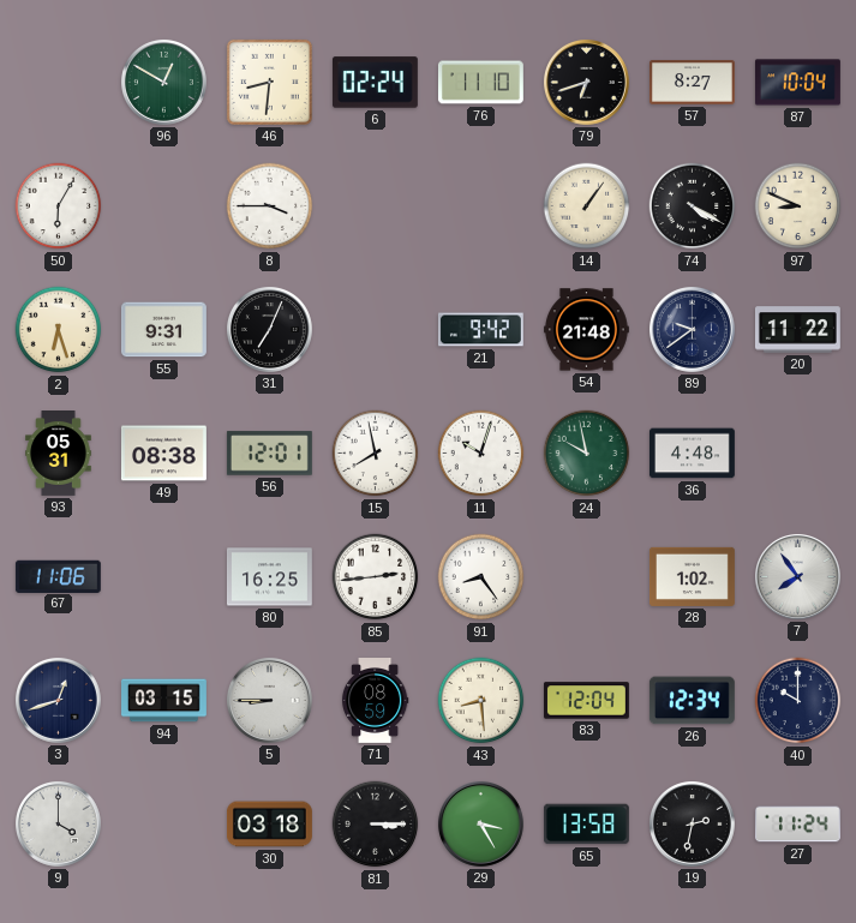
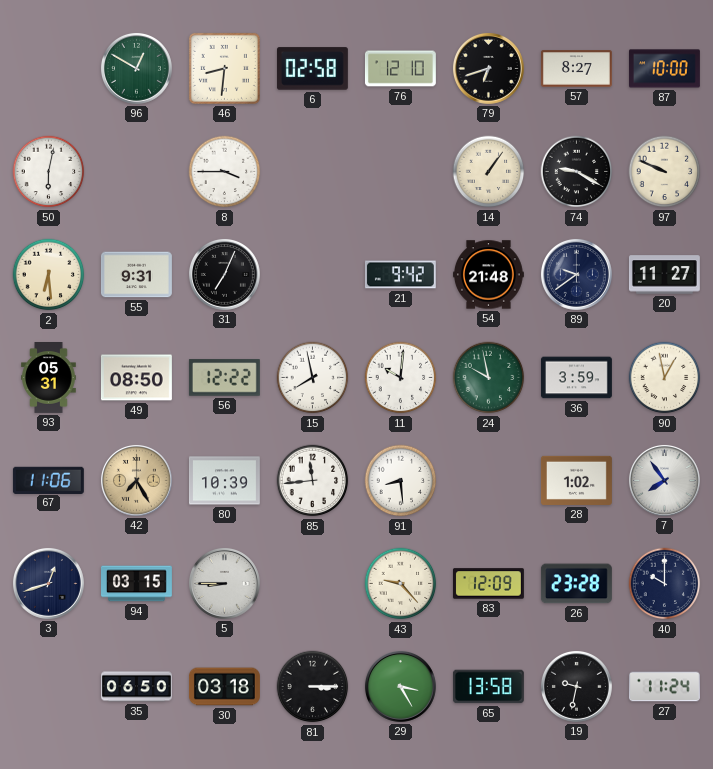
6: 02:24 -> 02:58
76: 11:10 -> 12:10
87: 10:04 -> 10:00
50: 6:05 -> 6:02
74: 4:20 -> 9:20
97: 8:49 -> 9:49
2: 6:27 -> 6:29
20: 11:22 -> 11:27
49: 08:38 -> 08:50
56: 12:01 -> 12:22
11: 10:03 -> 10:01
36: 4:48 -> 3:59
90: none -> 12:58
42: none -> 7:25
80: 16:25 -> 10:39
85: 2:44 -> 11:44
91: 8:24 -> 8:29
71: 08:59 -> none
43: 8:29 -> 9:23
83: 12:04 -> 12:09
26: 12:34 -> 23:28
9: 4:00 -> none
35: none -> 06:50
19: 2:32 -> 9:32
